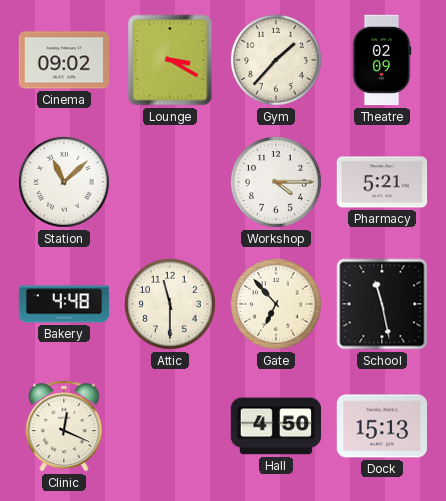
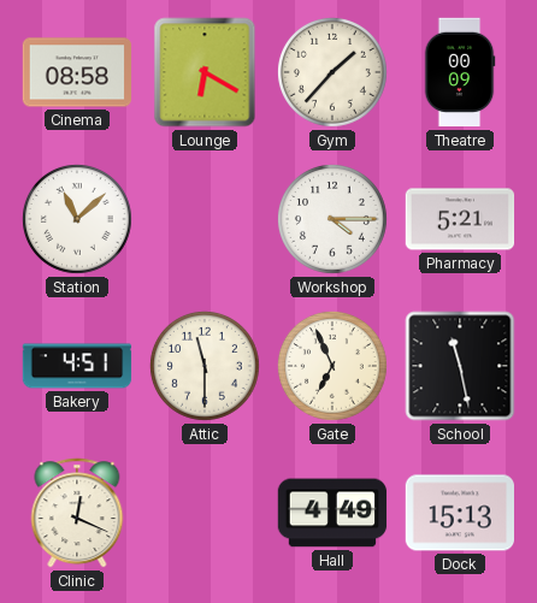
Cinema: 09:02 -> 08:58
Lounge: 3:20 -> 6:20
Theatre: 02:09 -> 00:09
Bakery: 4:48 -> 4:51
Gate: 6:53 -> 6:56
Hall: 4:50 -> 4:49
